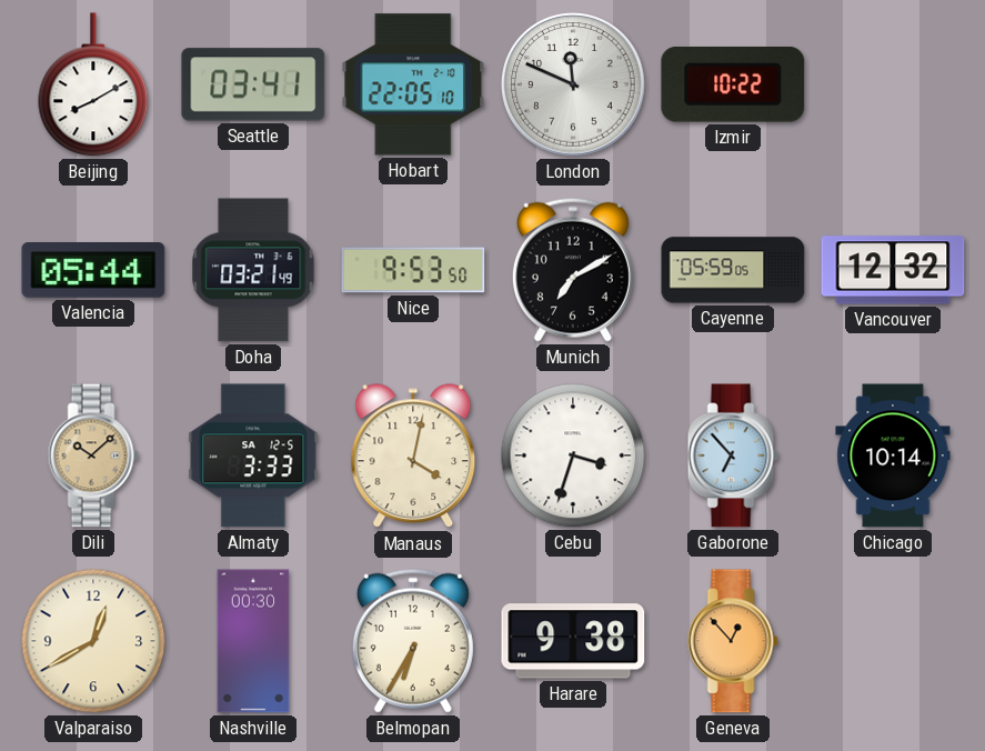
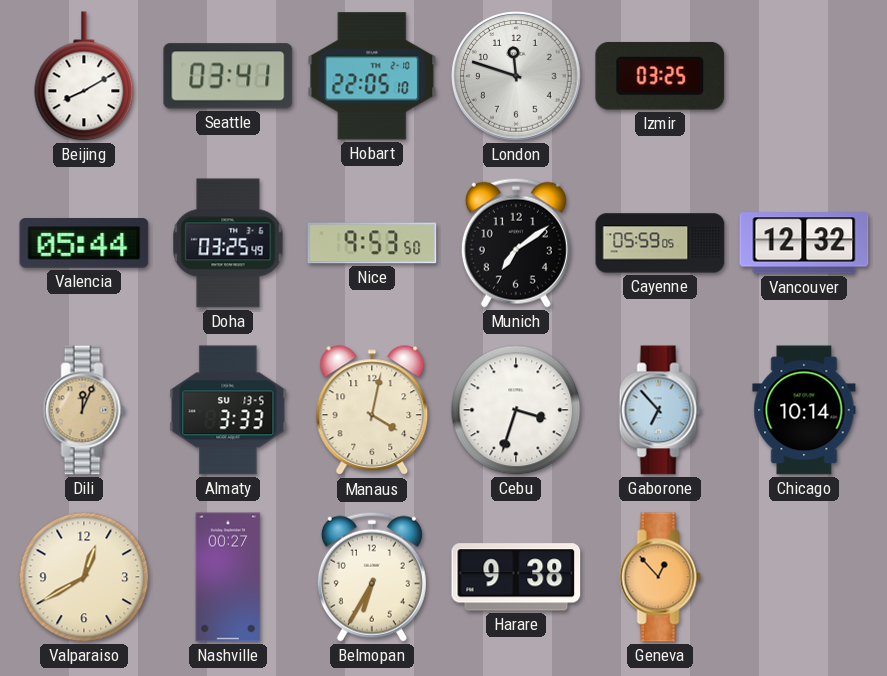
London: 11:49 -> 11:48
Izmir: 10:22 -> 03:25
Doha: 03:21 -> 03:25
Munich: 7:10 -> 7:09
Dili: 10:08 -> 12:04
Almaty date: SA 12-5 -> SU 13-5
Nashville: 00:30 -> 00:27
